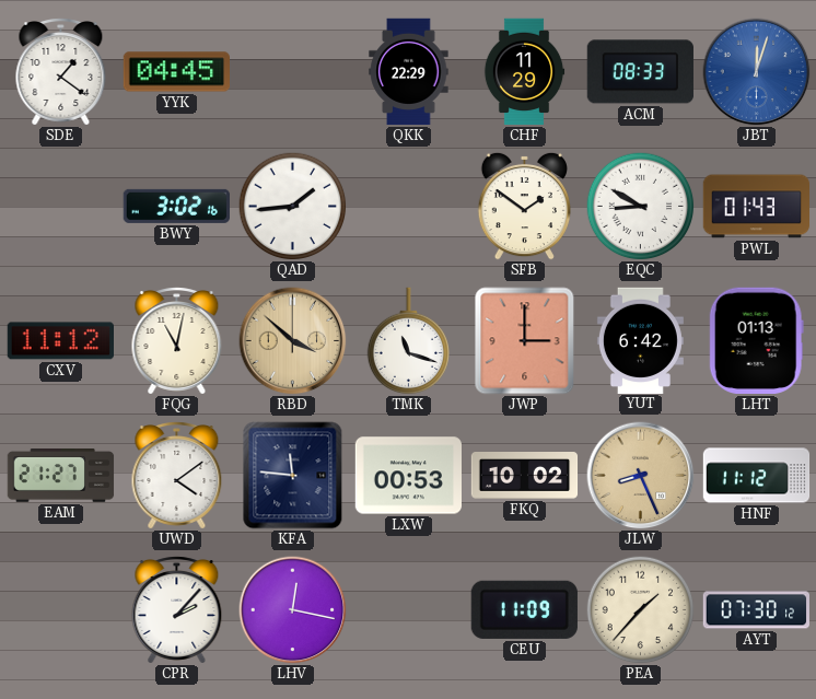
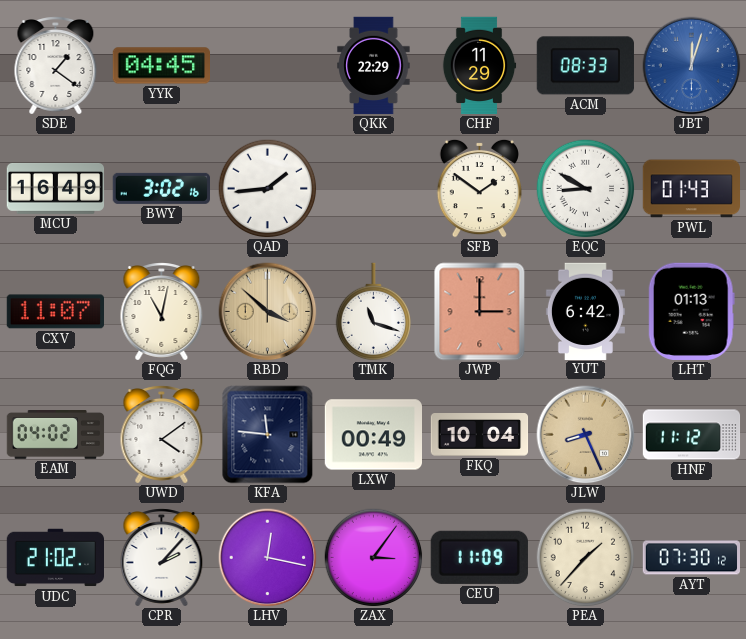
MCU: none -> 16:49
CXV: 11:12 -> 11:07
EAM: 21:27 -> 04:02
LXW: 00:53 -> 00:49
FKQ: 10:02 -> 10:04
UDC: none -> 21:02
ZAX: none -> 3:06
